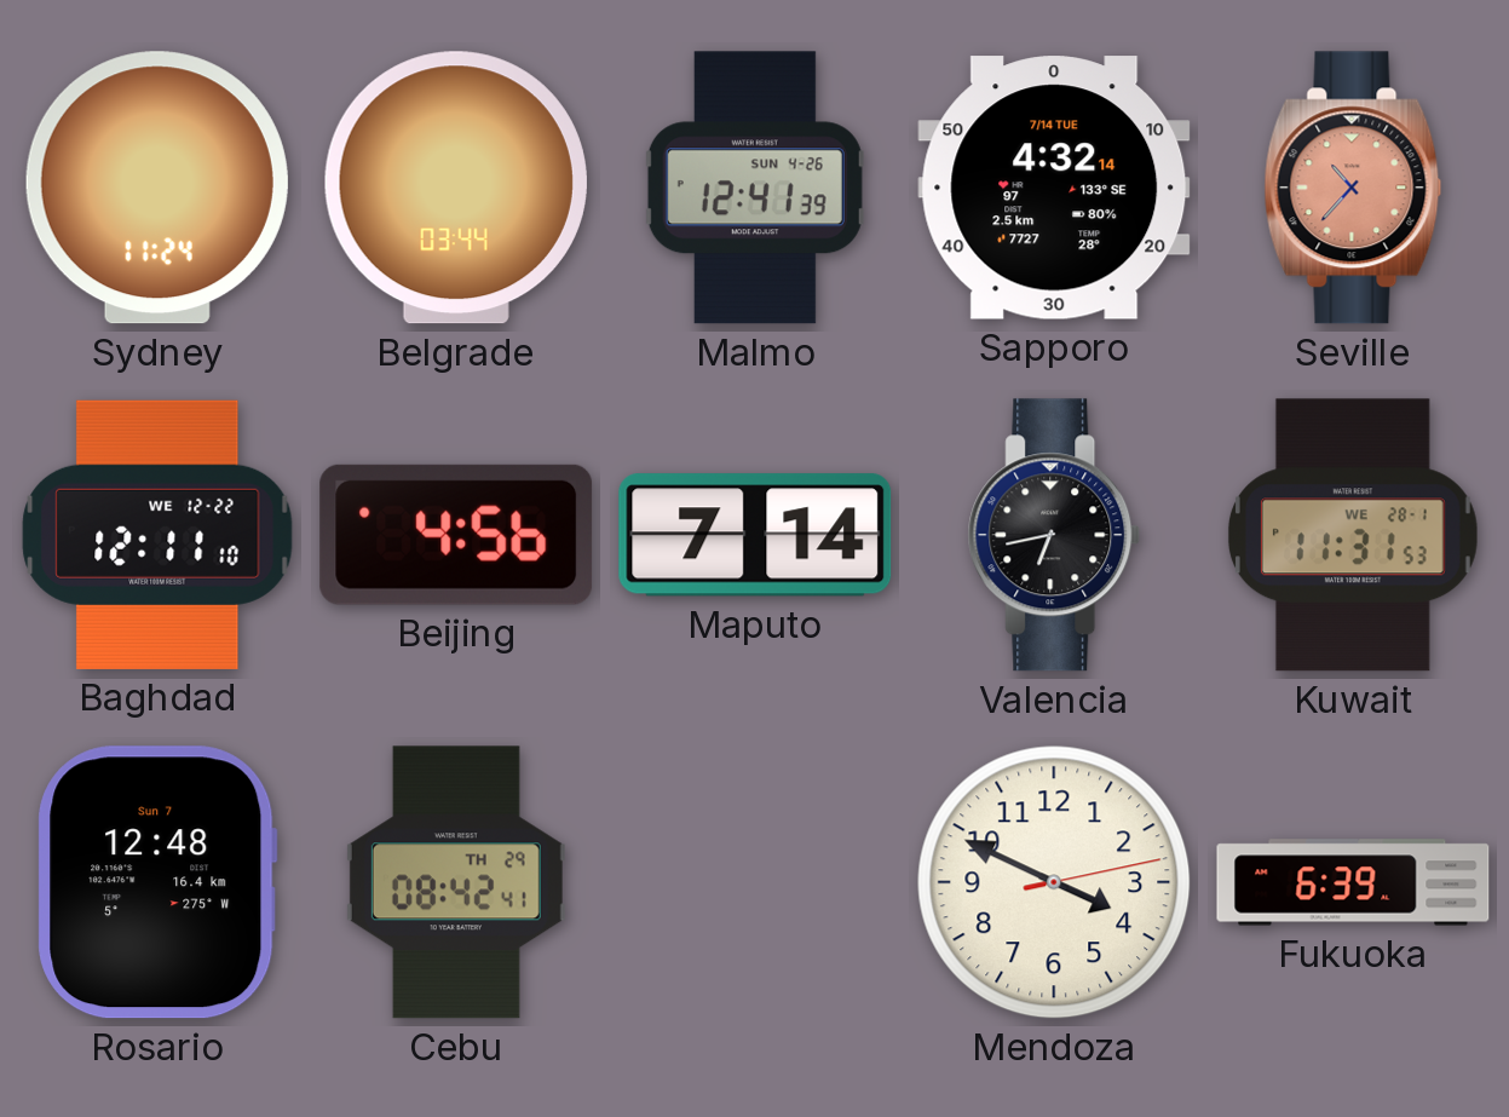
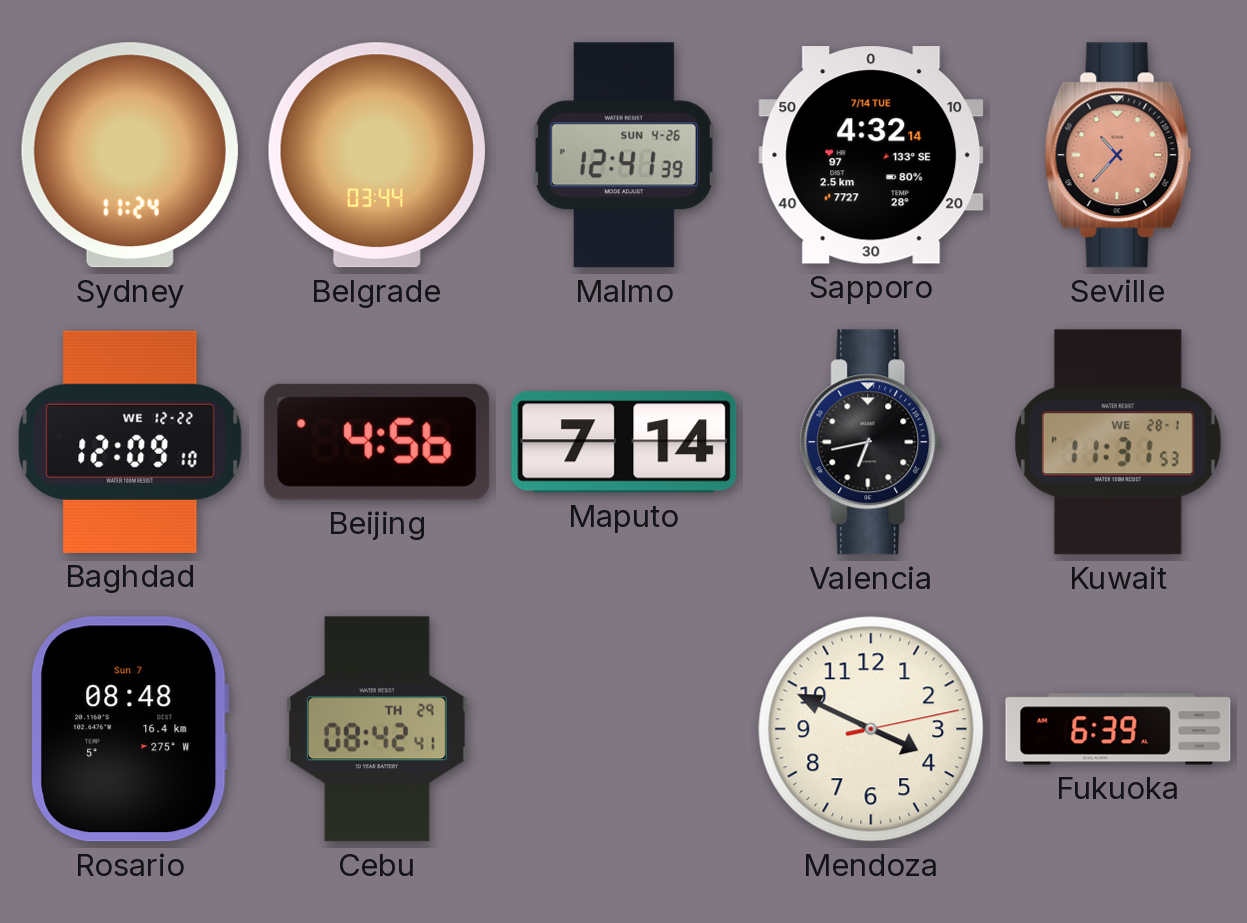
Baghdad: 12:11 -> 12:09
Rosario: 12:48 -> 08:48
